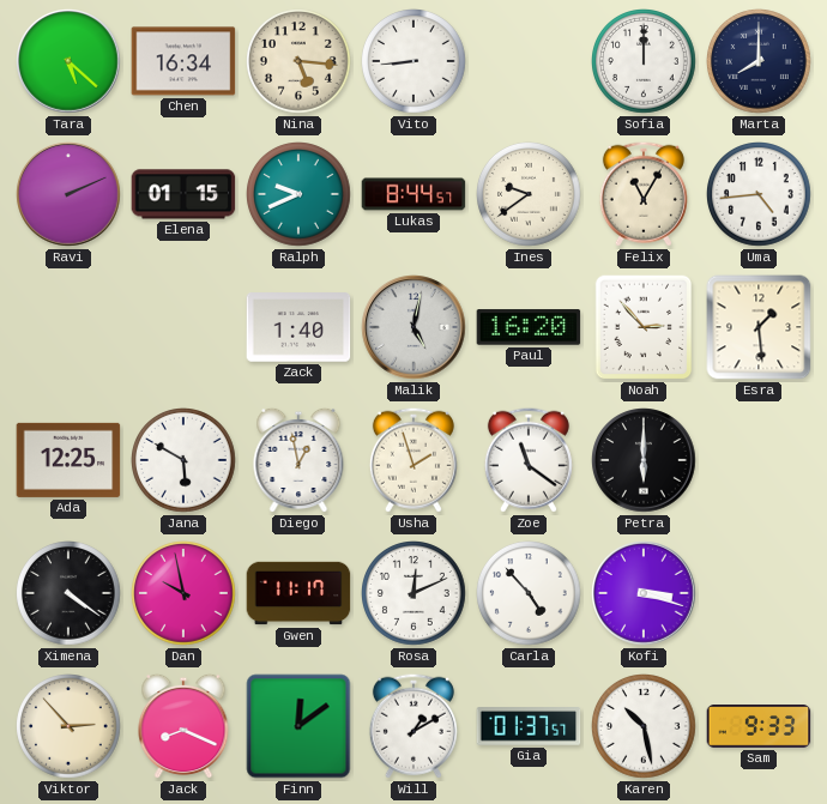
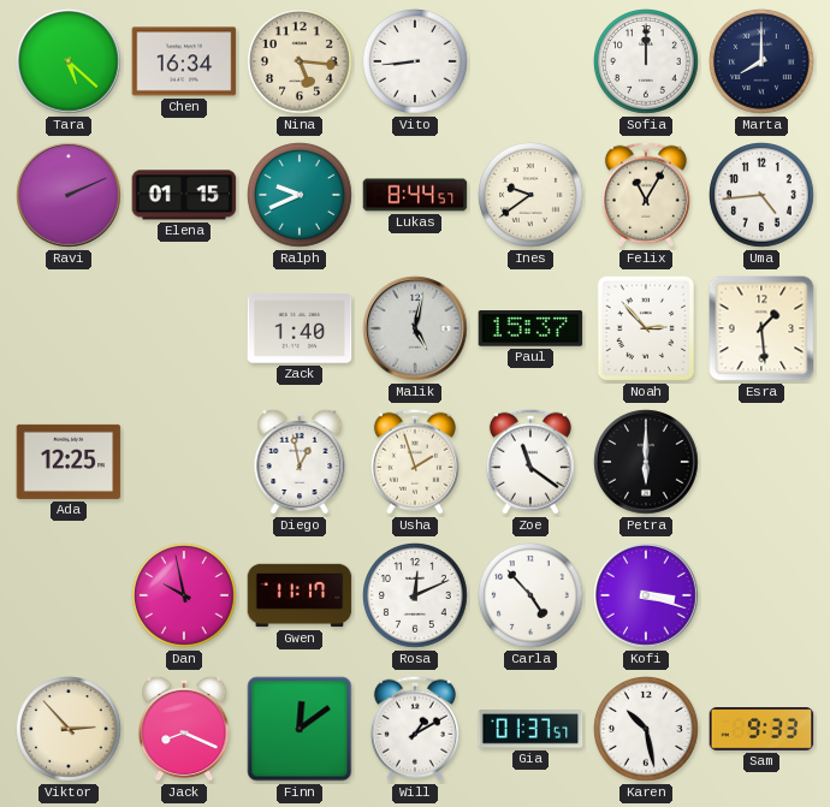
Paul: 16:20 -> 15:37
Jana: 5:50 -> none
Ximena: 4:21 -> none
